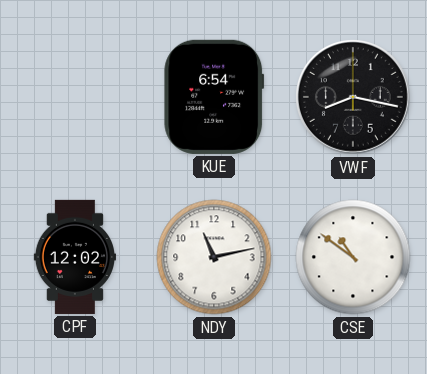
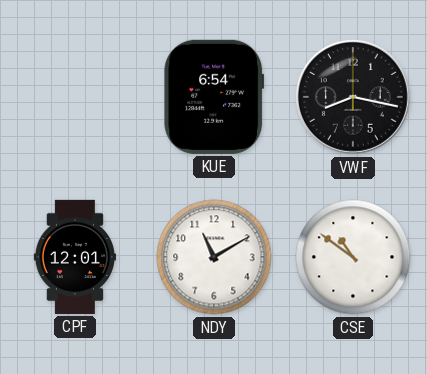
CPF: 12:02 -> 12:01
NDY: 11:13 -> 11:10
